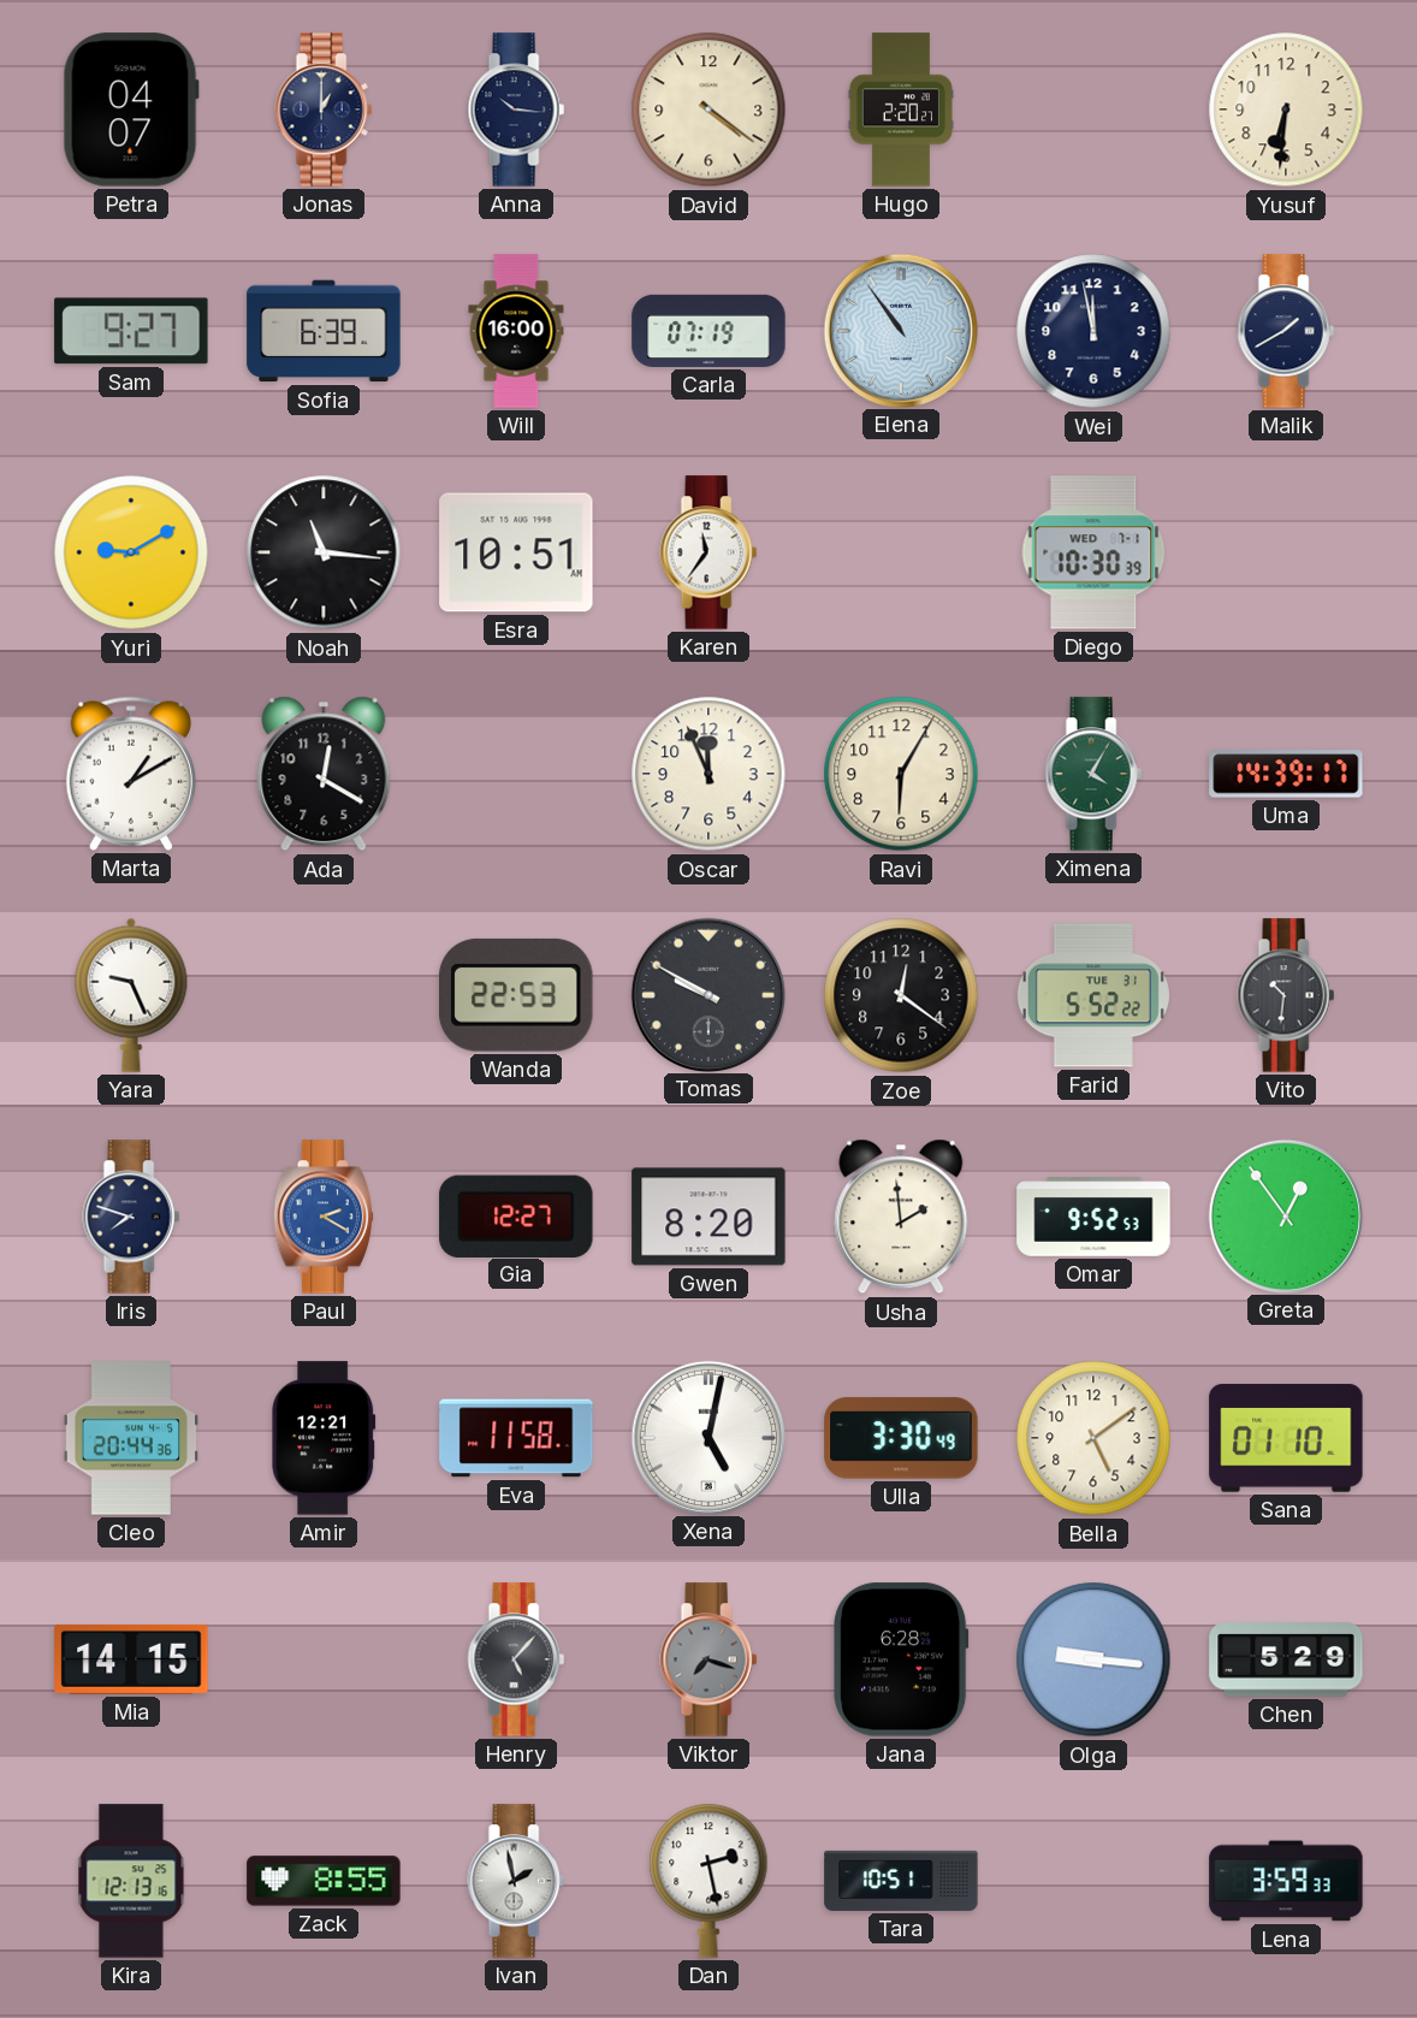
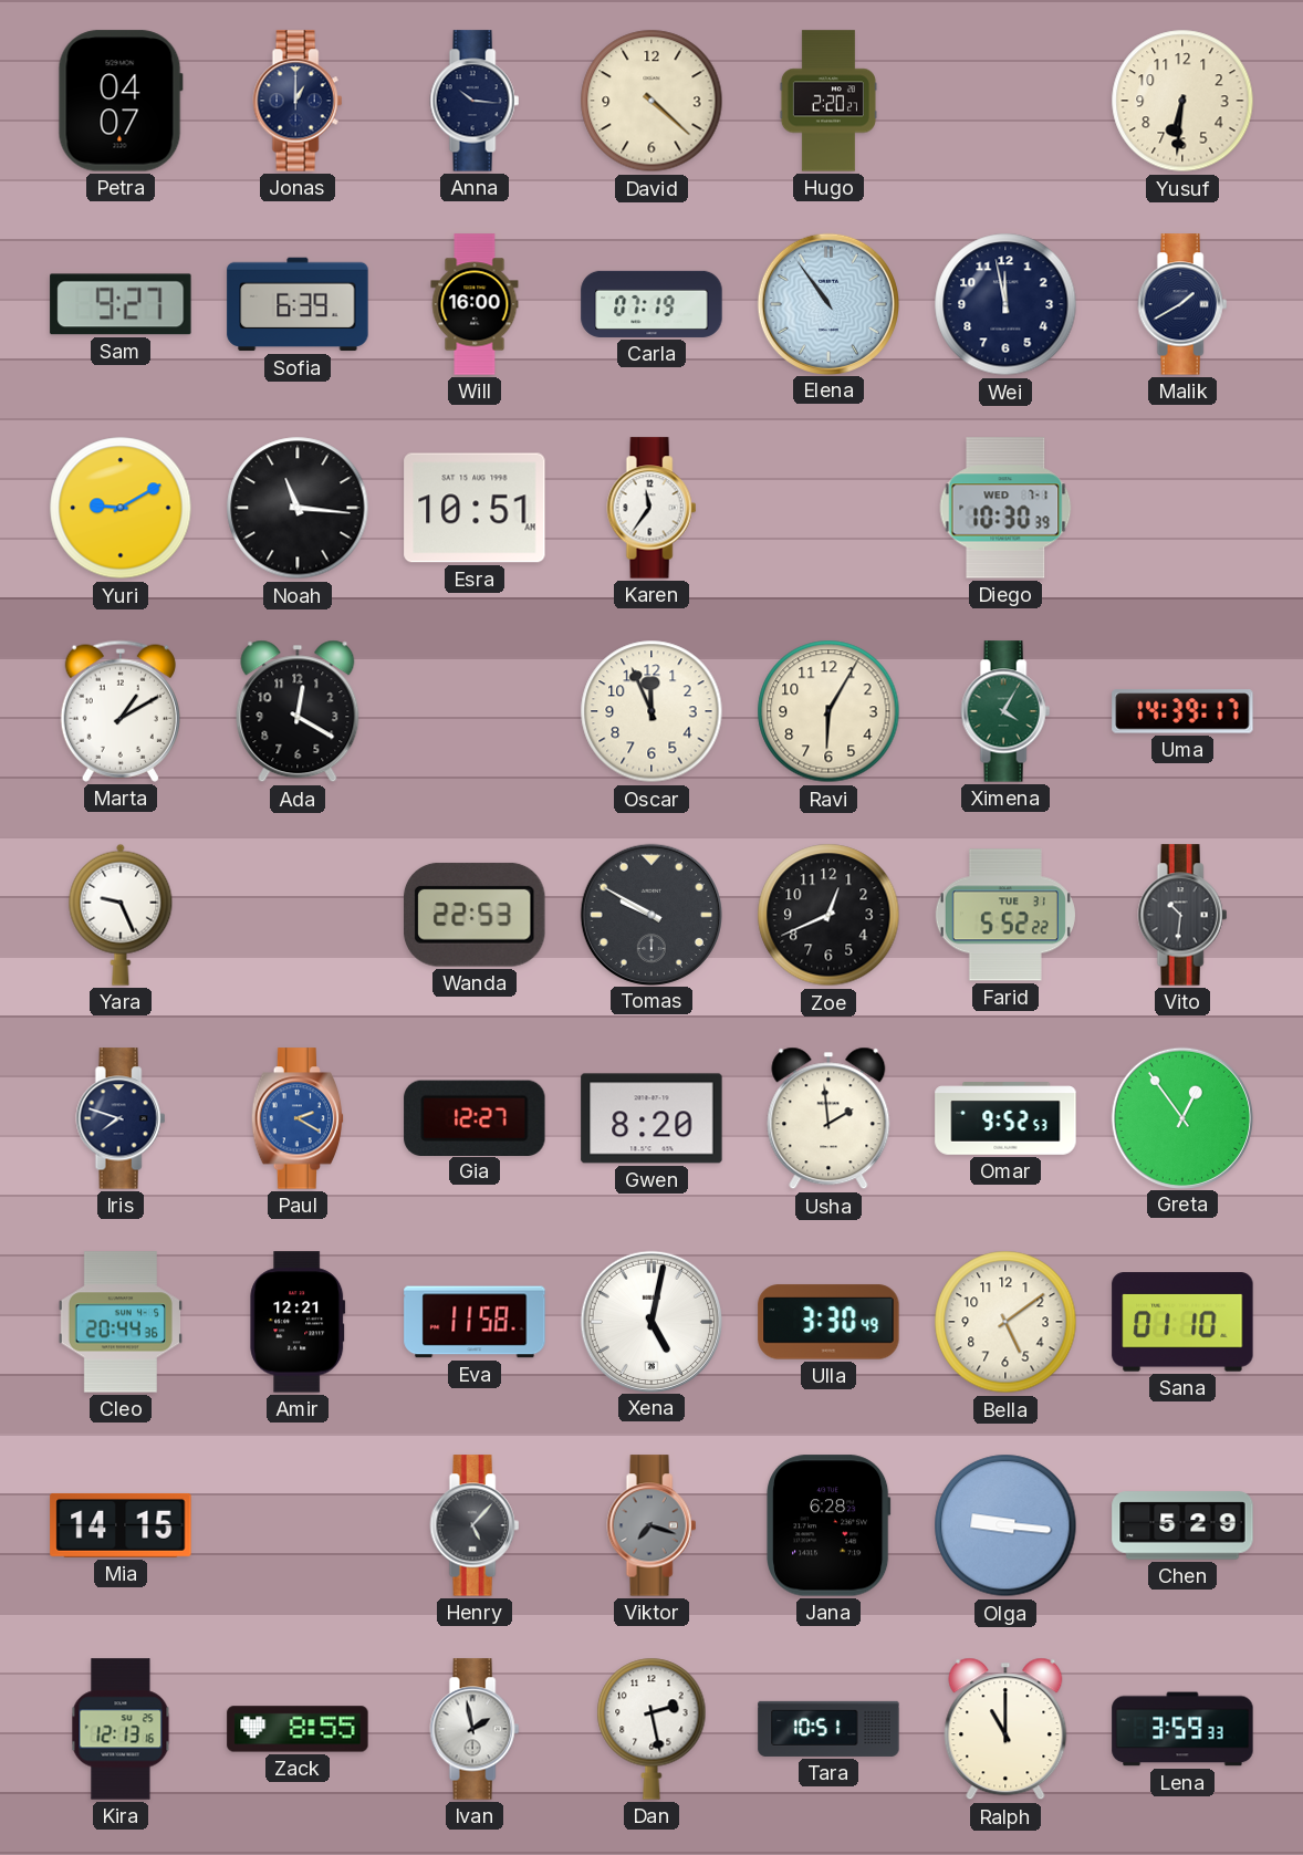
David: 4:21 -> 4:22
Zoe: 12:21 -> 12:41
Ralph: none -> 11:00
